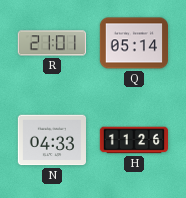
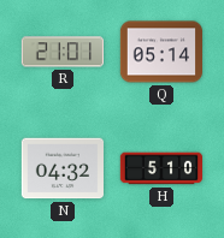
N: 04:33 -> 04:32
H: 11:26 -> 5:10
